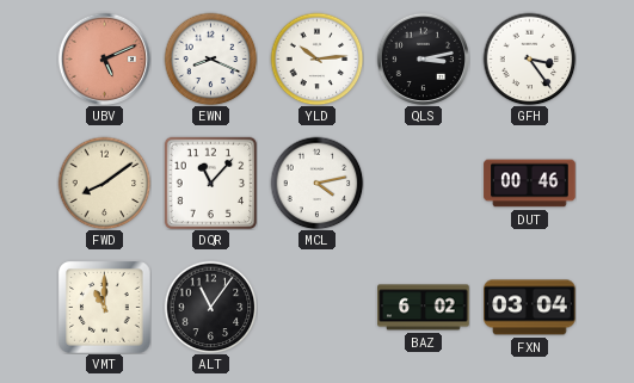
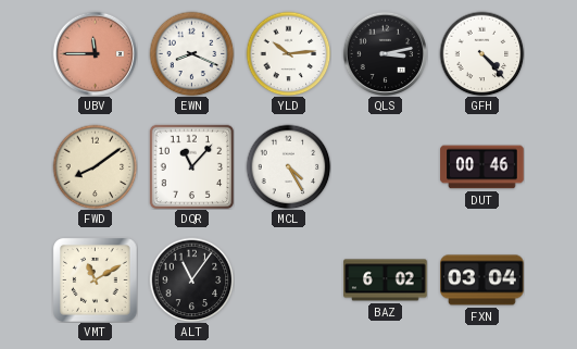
UBV: 5:11 -> 11:45
GFH: 3:24 -> 4:23
MCL: 4:13 -> 4:25
VMT: 11:00 -> 11:10
